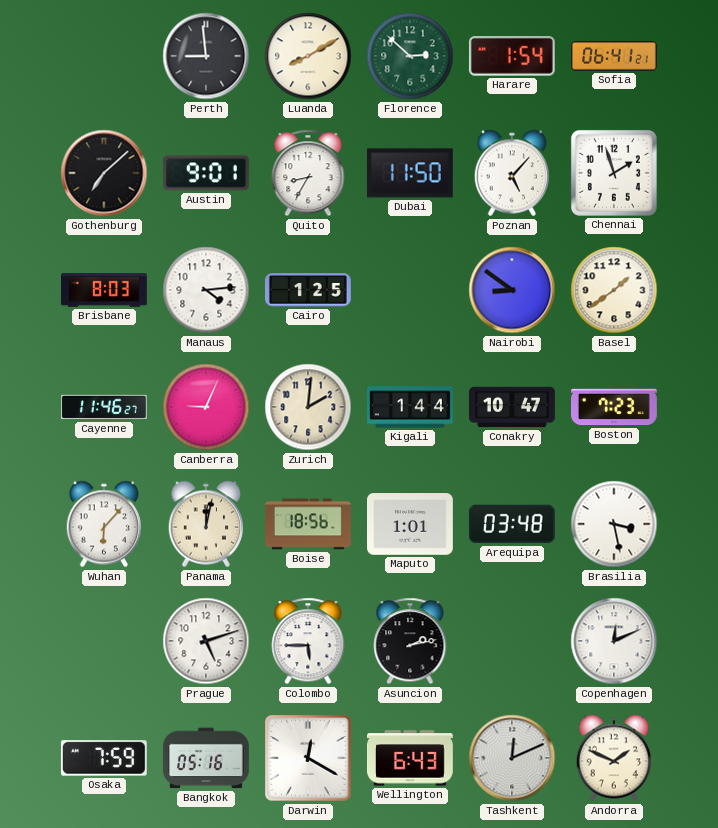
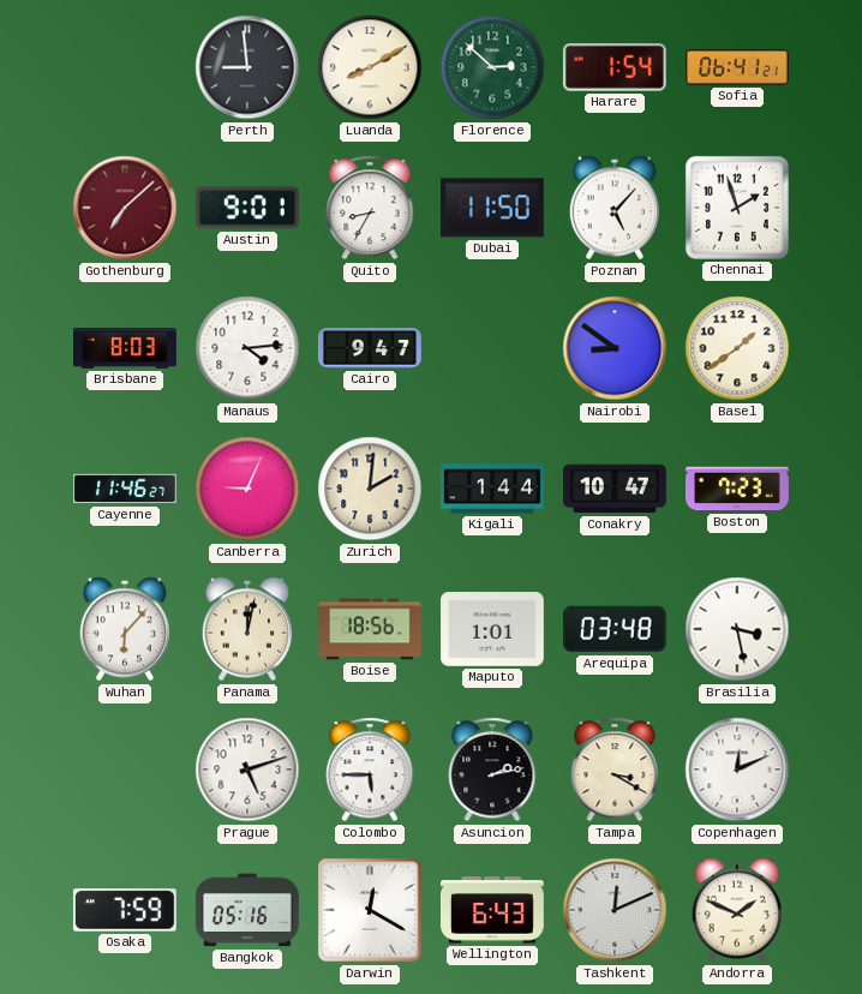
Gothenburg dial: black -> burgundy
Cairo: 1:25 -> 9:47
Tampa: none -> 3:20
